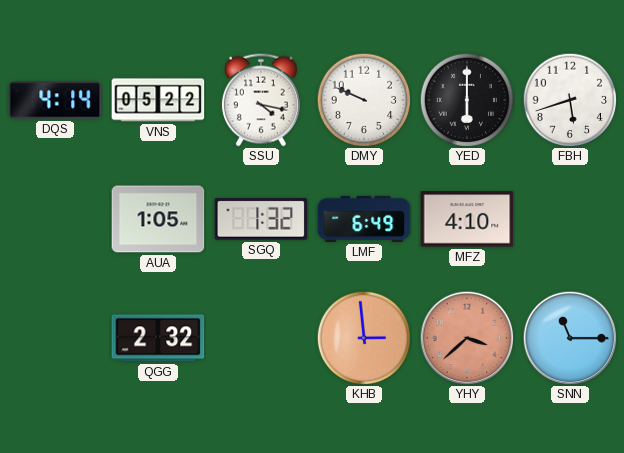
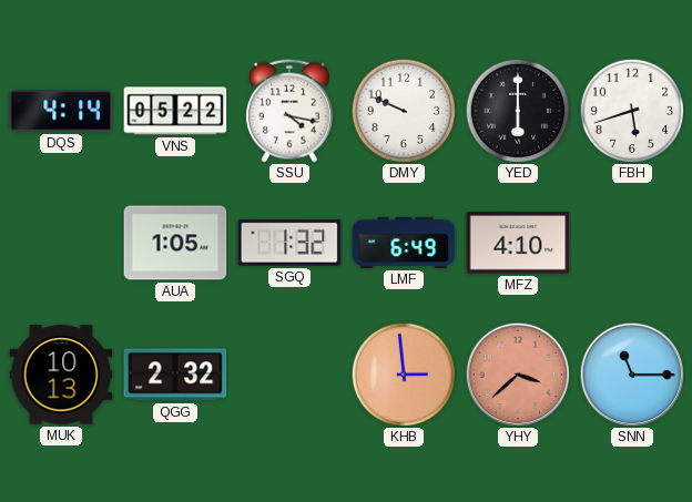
MUK: none -> 10:13
